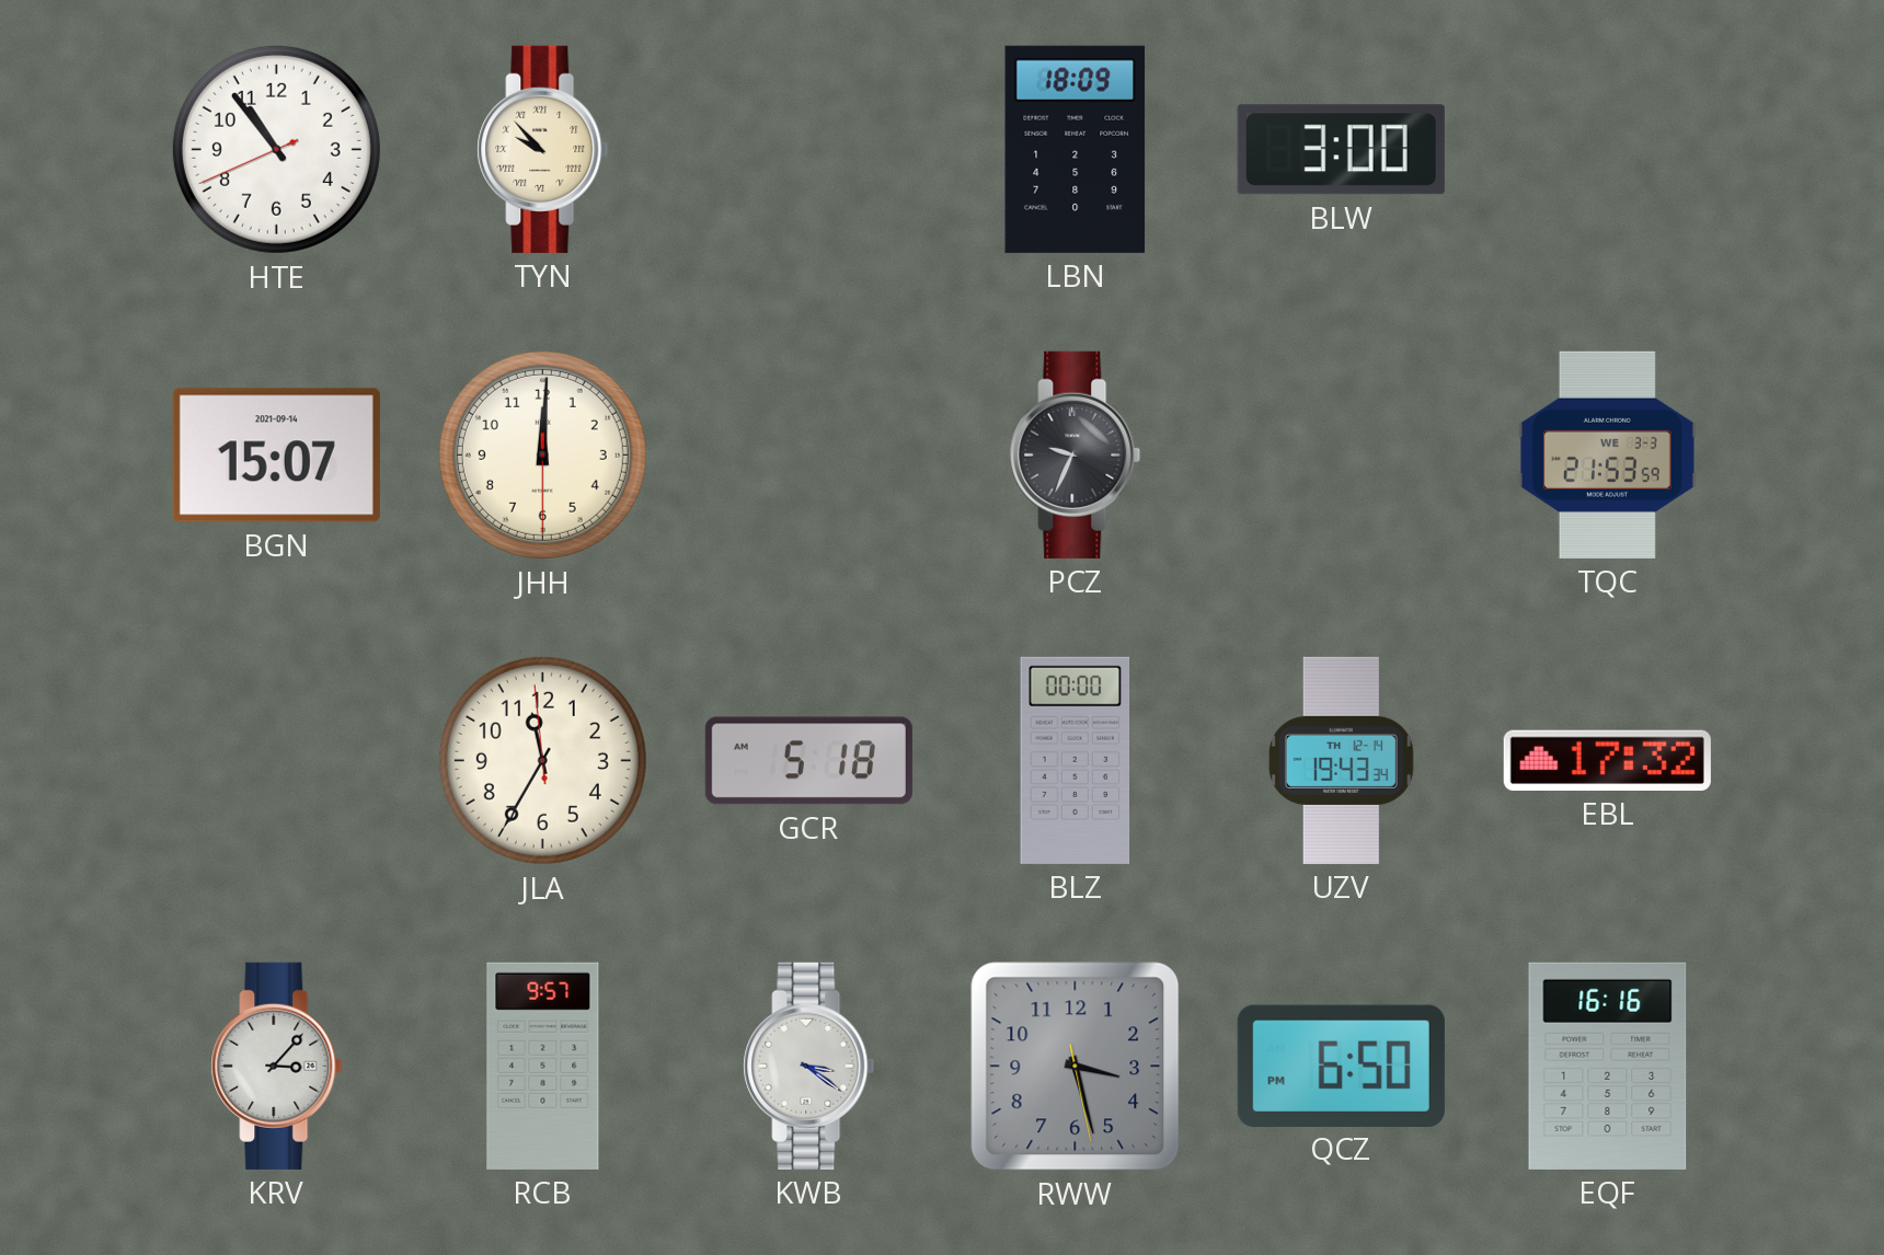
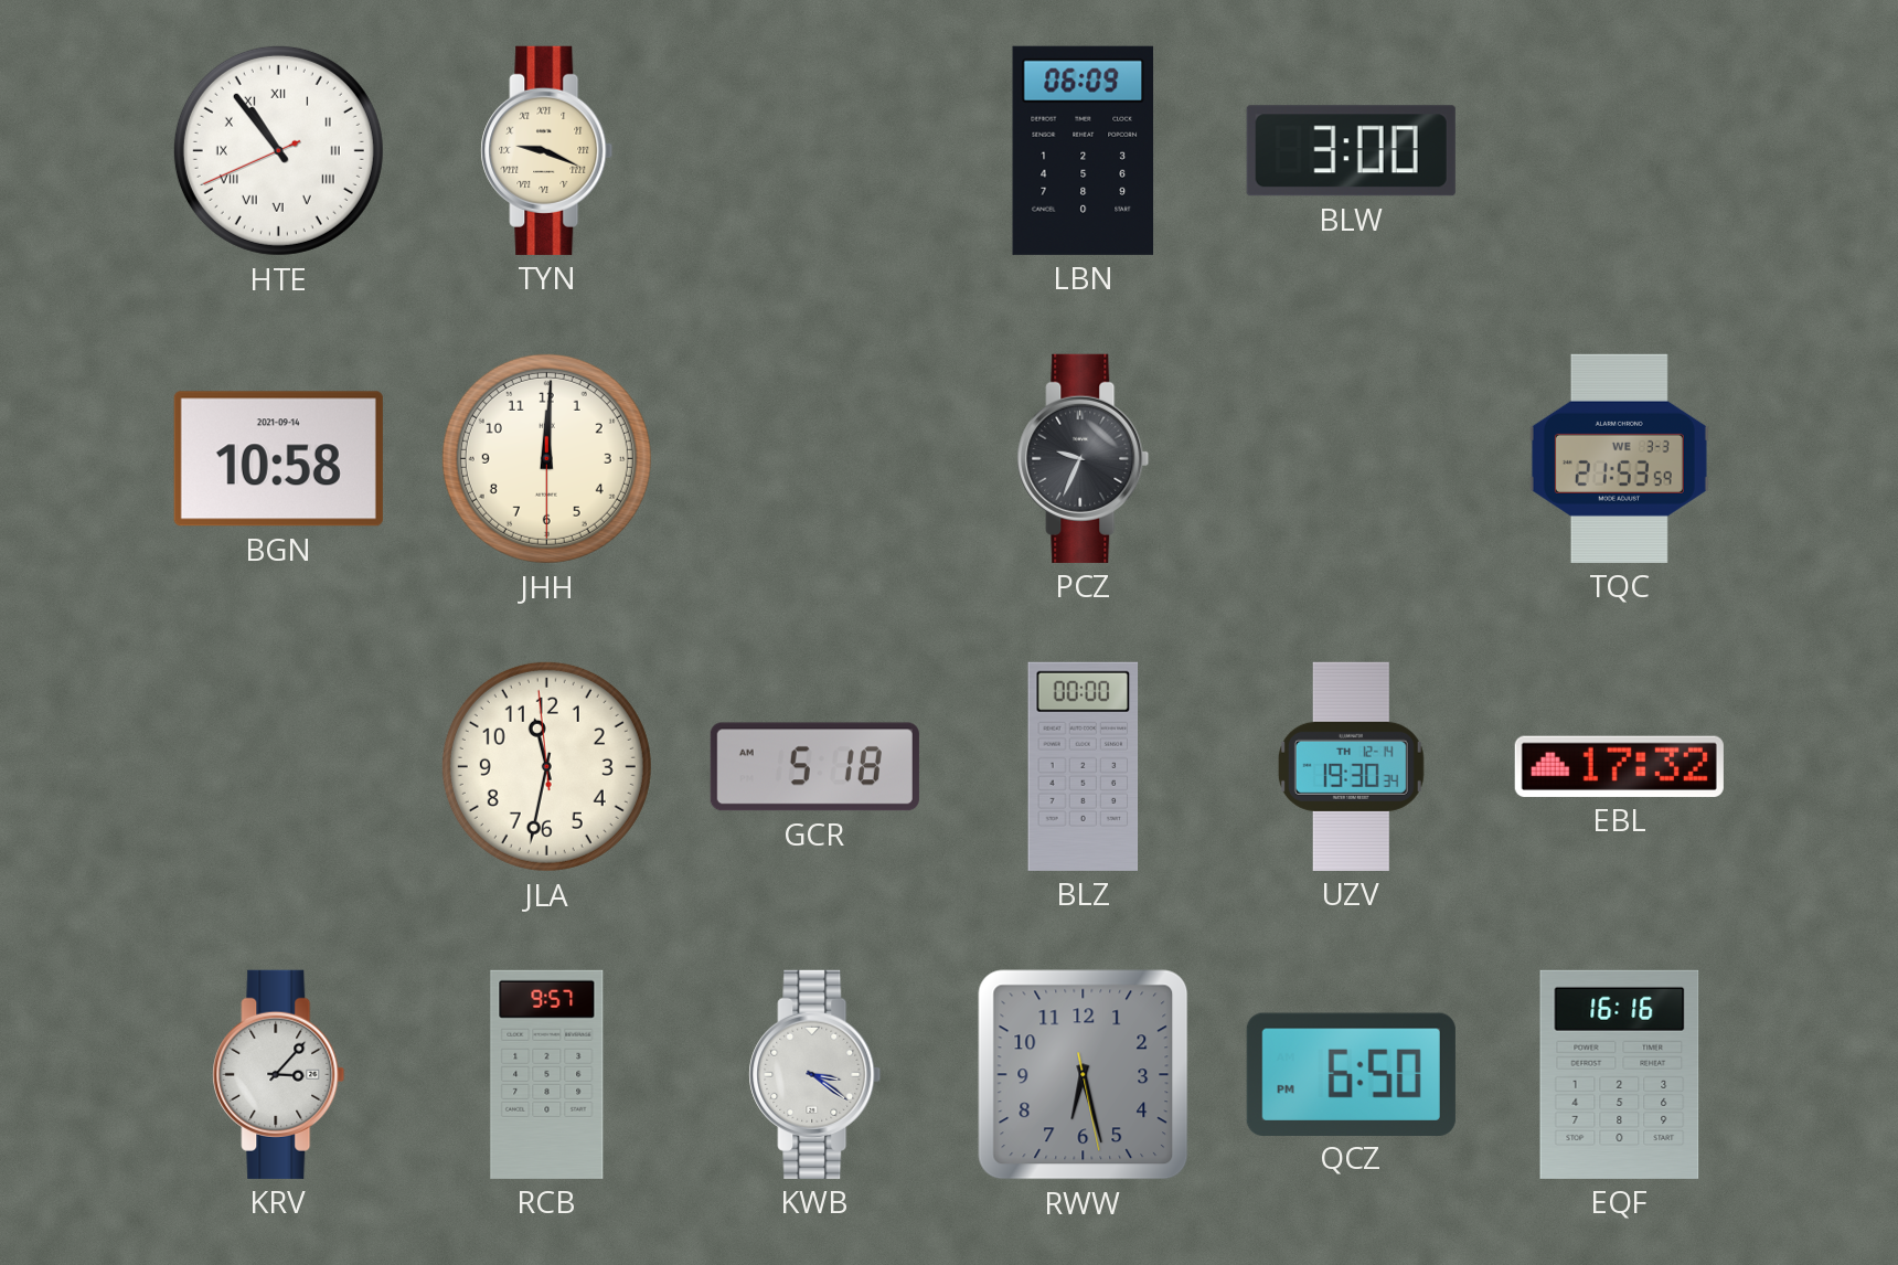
HTE numerals: Arabic -> Roman
TYN: 9:53 -> 9:19
LBN: 18:09 -> 06:09
BGN: 15:07 -> 10:58
JLA: 11:34 -> 11:31
UZV: 19:43 -> 19:30
RWW: 3:27 -> 6:27
